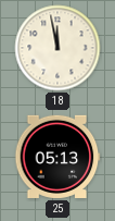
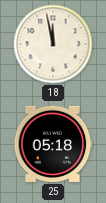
25: 05:13 -> 05:18
